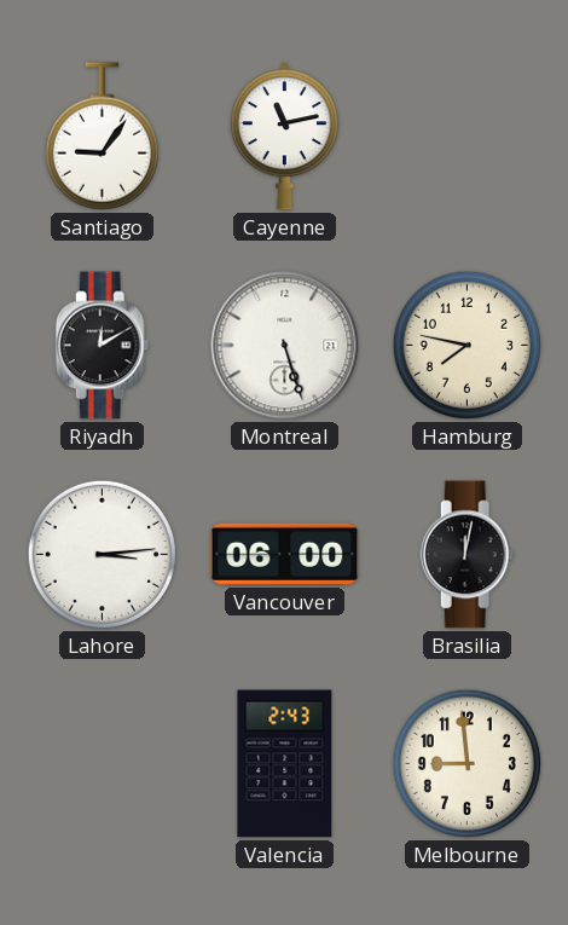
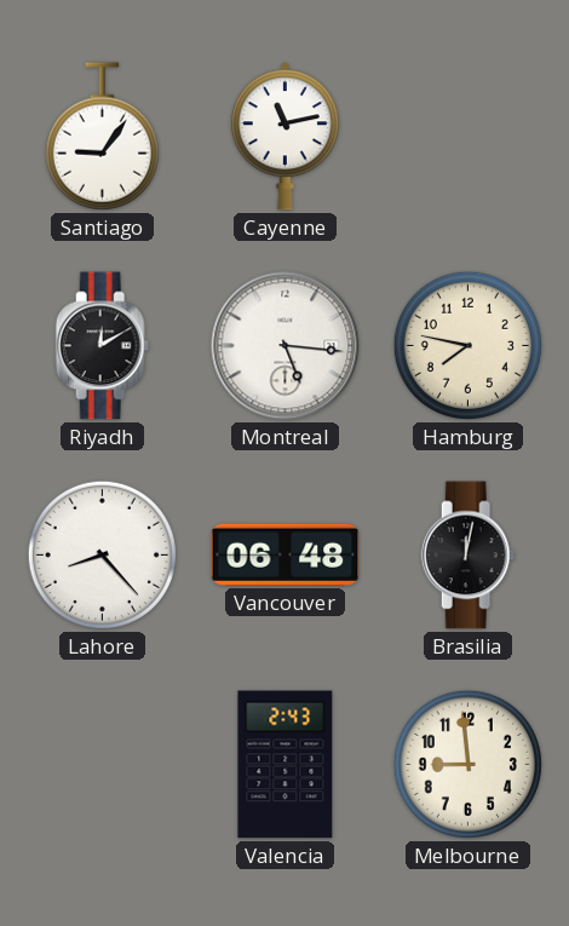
Montreal: 5:27 -> 5:16
Lahore: 3:14 -> 8:23
Vancouver: 06:00 -> 06:48
